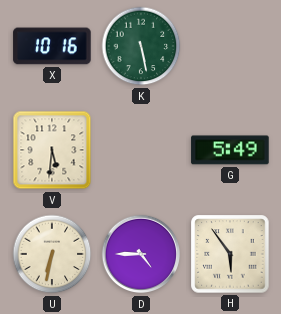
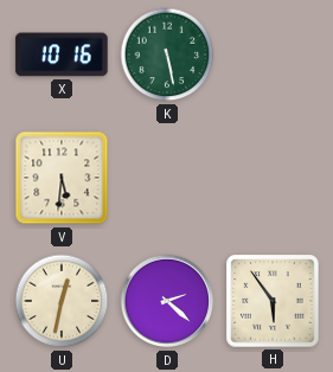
G: 5:49 -> none
U: 6:32 -> 12:32
D: 4:45 -> 2:22
